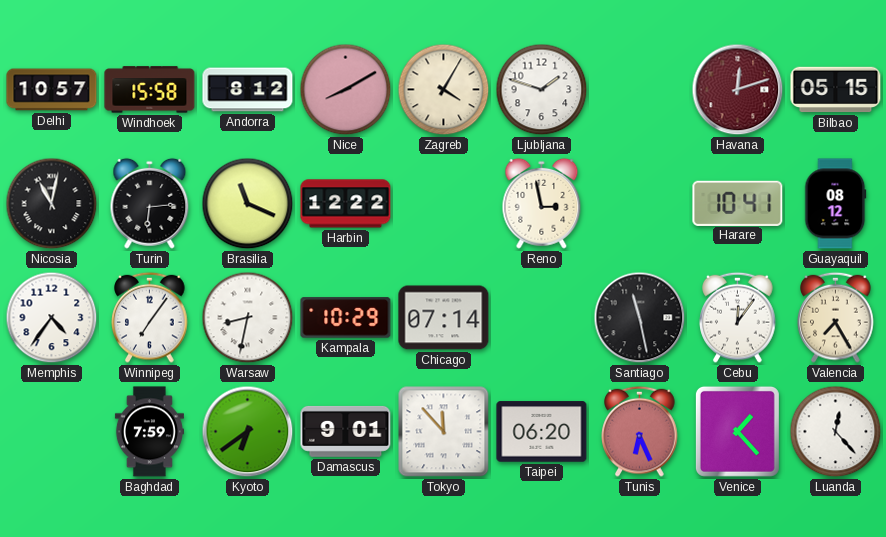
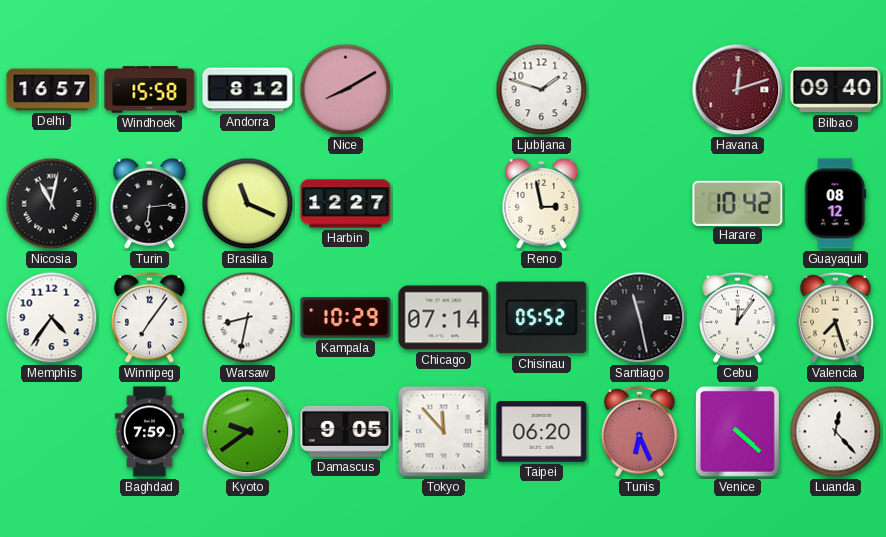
Delhi: 10:57 -> 16:57
Zagreb: 4:05 -> none
Bilbao: 05:15 -> 09:40
Harbin: 12:22 -> 12:27
Harare: 10:41 -> 10:42
Chisinau: none -> 05:52
Valencia: 7:25 -> 7:27
Kyoto: 6:39 -> 9:39
Damascus: 9:01 -> 9:05
Venice: 1:23 -> 4:22
